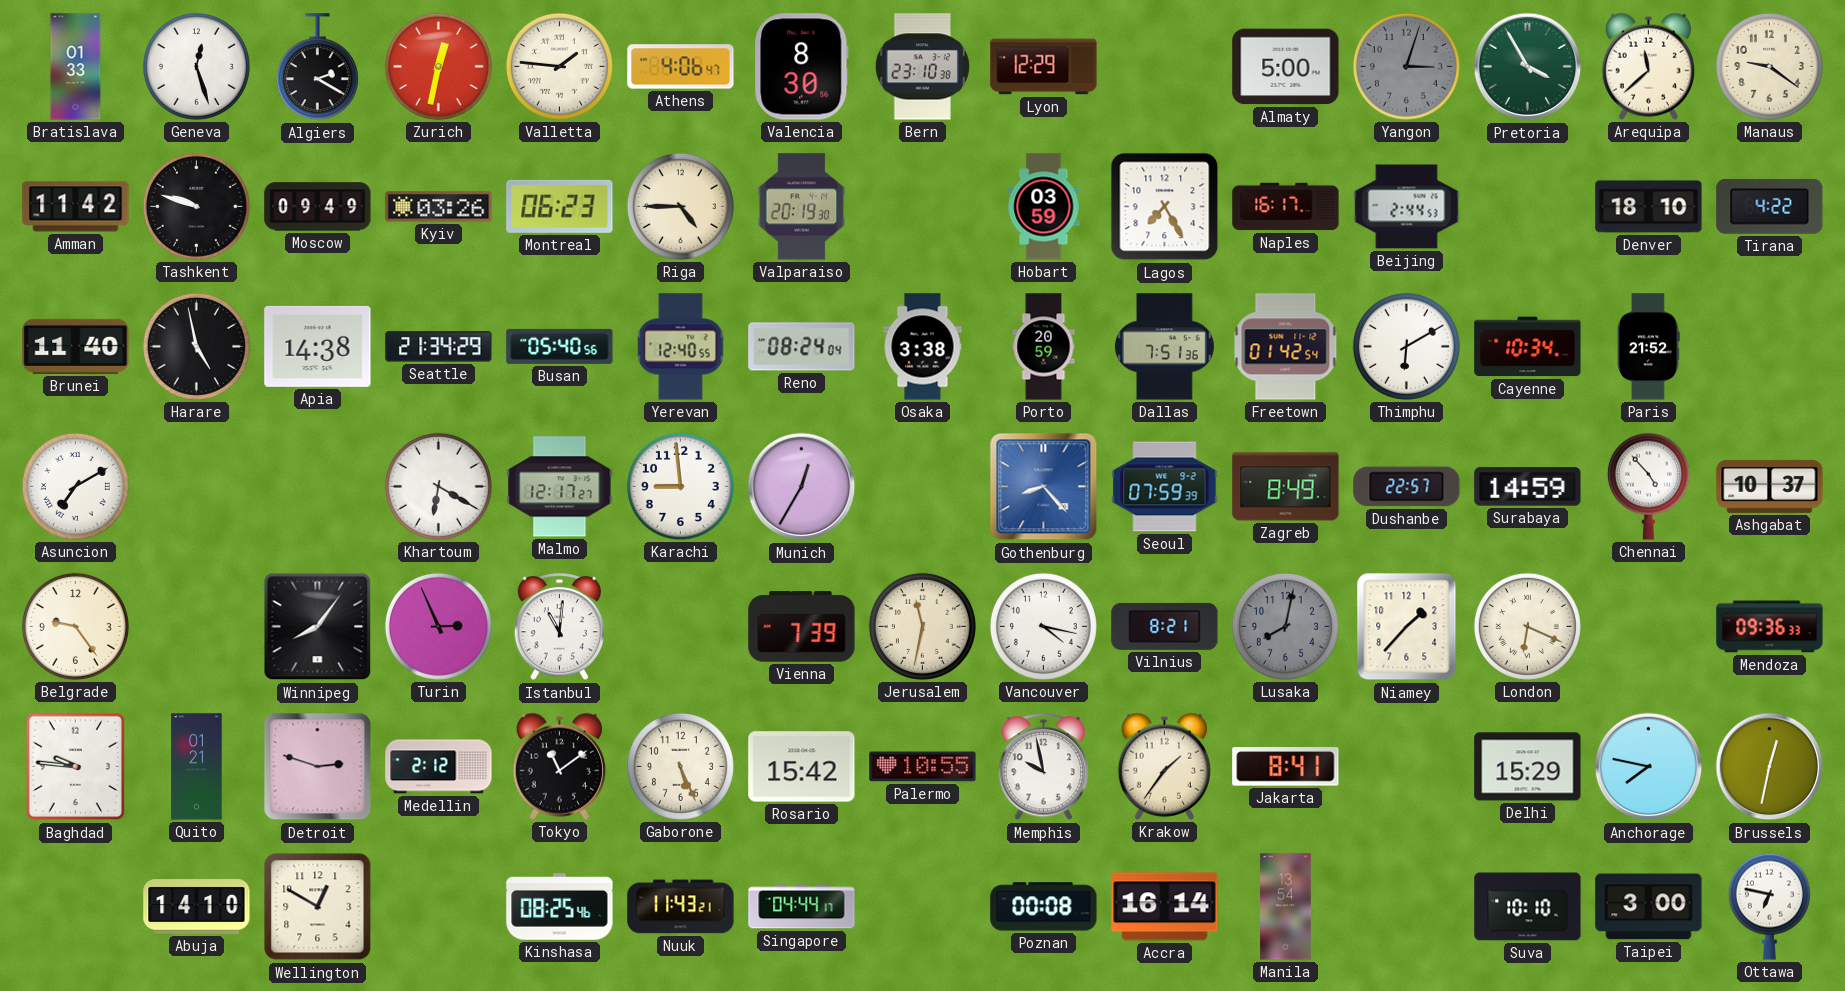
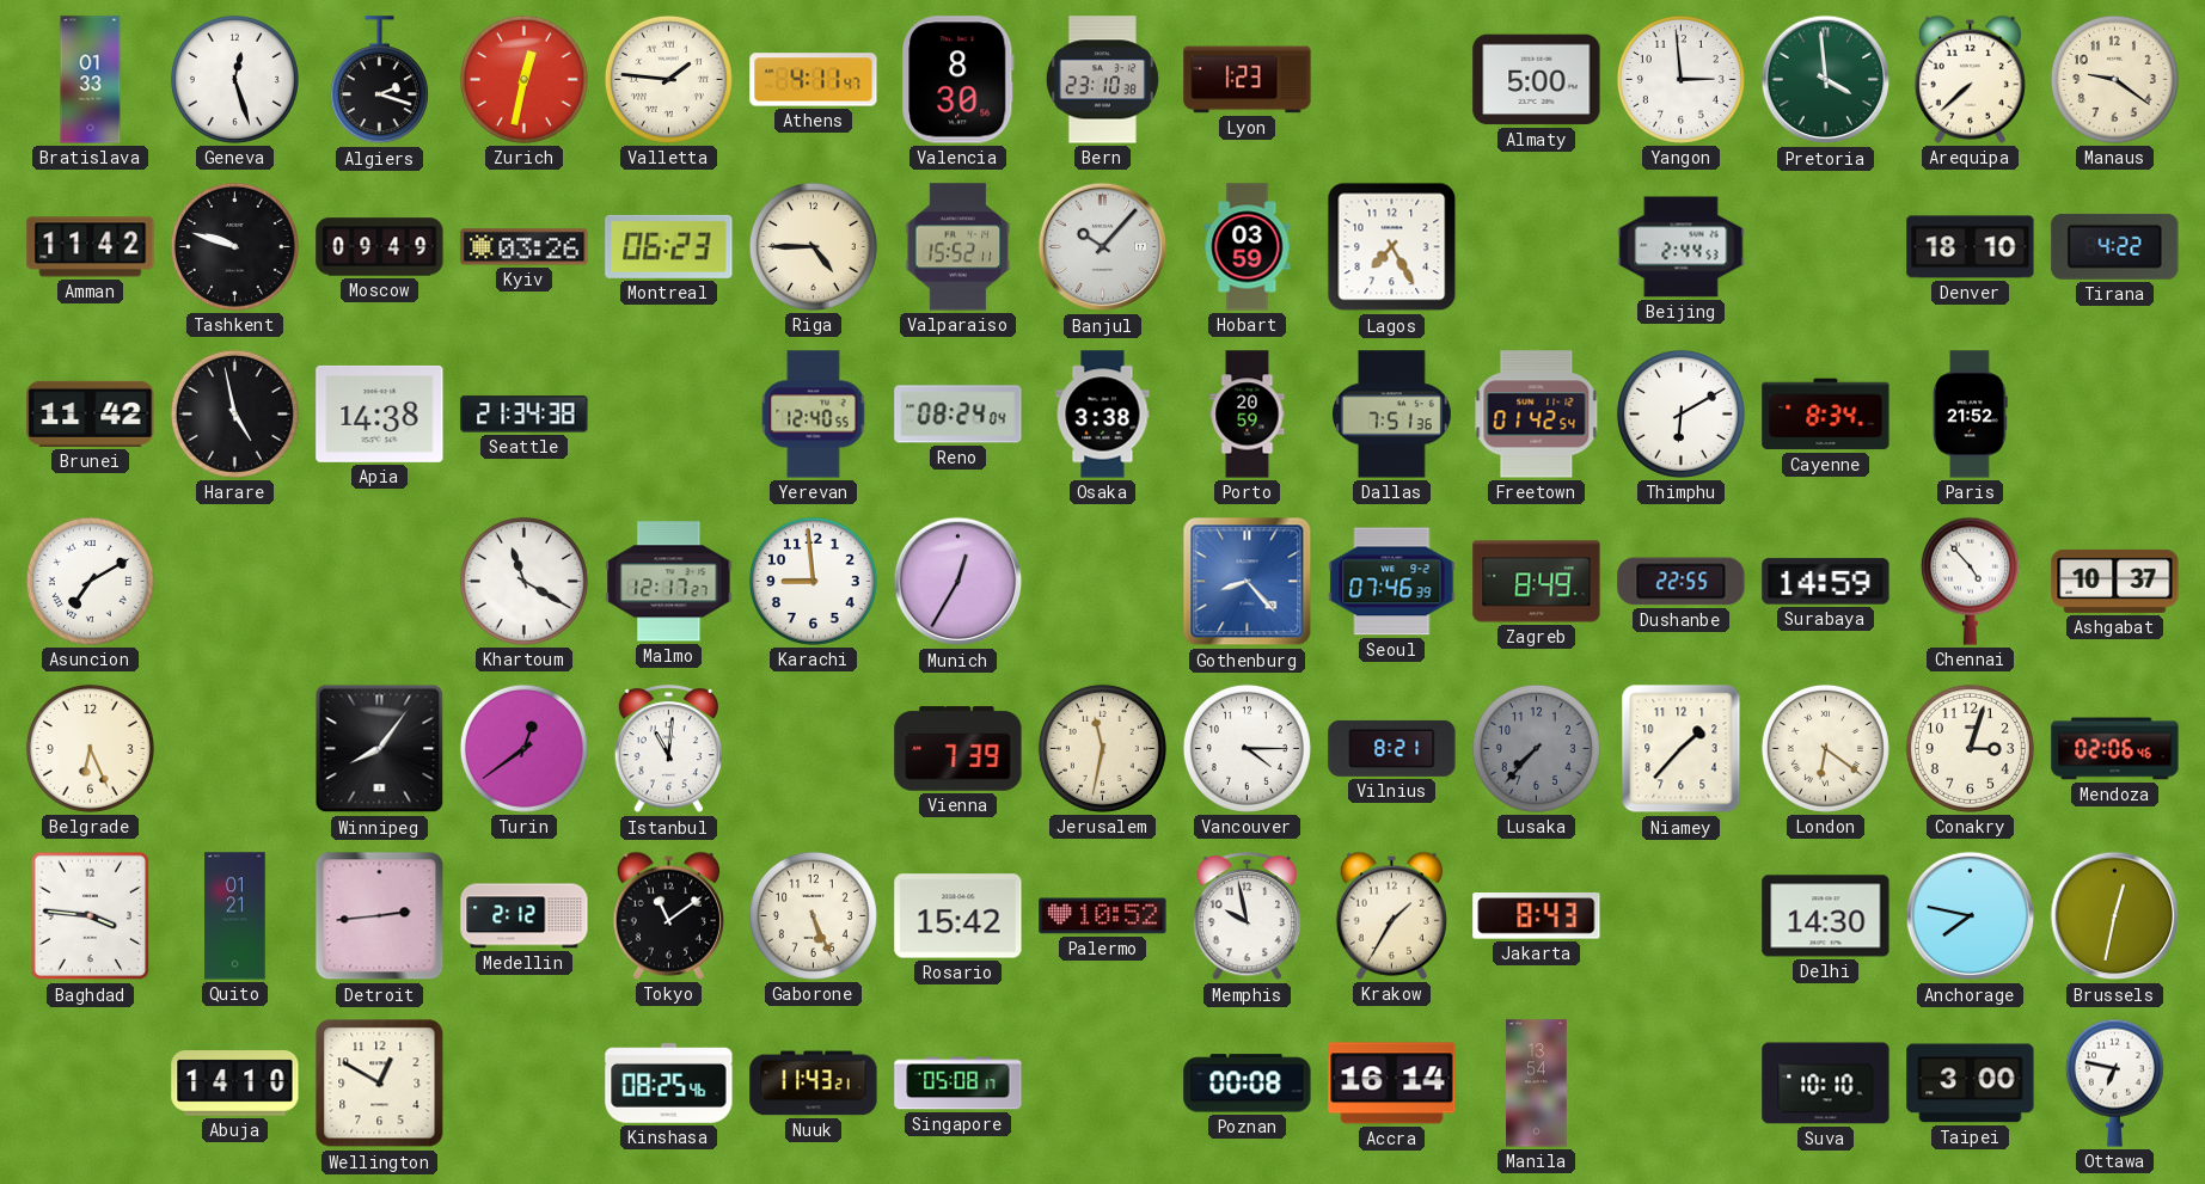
Algiers: 2:20 -> 2:18
Athens: 4:06 -> 4:11
Lyon: 12:29 -> 1:23
Yangon: 3:03 -> 2:59
Yangon dial: grey -> white
Pretoria: 3:55 -> 3:59
Arequipa: 11:38 -> 7:38
Valparaiso: 20:19 -> 15:52
Banjul: none -> 10:07
Naples: 16:17 -> none
Brunei: 11:40 -> 11:42
Seattle: 21:34:29 -> 21:34:38
Busan: 05:40 -> none
Cayenne: 10:34 -> 8:34
Khartoum: 6:20 -> 11:20
Seoul: 07:59 -> 07:46
Dushanbe: 22:57 -> 22:55
Belgrade: 9:24 -> 6:26
Turin: 2:56 -> 12:39
Vancouver: 4:17 -> 4:15
Lusaka: 8:02 -> 7:37
London: 6:19 -> 6:21
Conakry: none -> 3:03
Mendoza: 09:36 -> 02:06
Baghdad: 9:46 -> 3:46
Detroit: 2:48 -> 2:44
Palermo: 10:55 -> 10:52
Krakow: 1:36 -> 1:35
Jakarta: 8:41 -> 8:43
Delhi: 15:29 -> 14:30
Singapore: 04:44 -> 05:08
